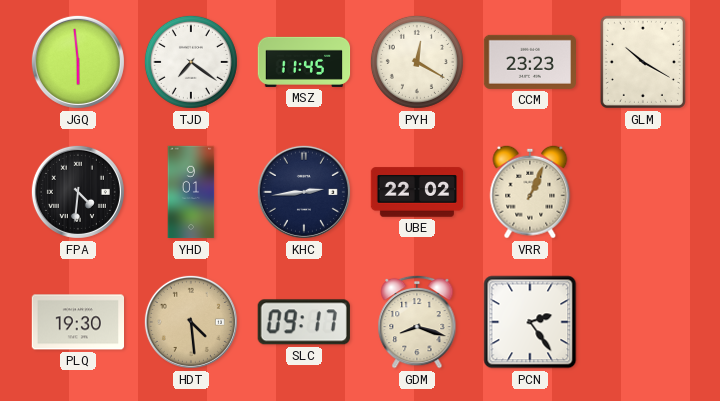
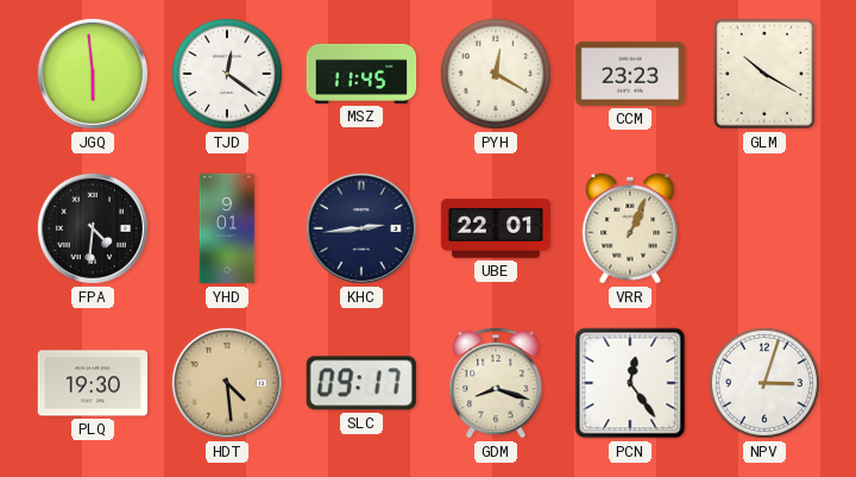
TJD: 7:21 -> 12:21
UBE: 22:02 -> 22:01
PCN: 2:24 -> 12:24
NPV: none -> 3:03
